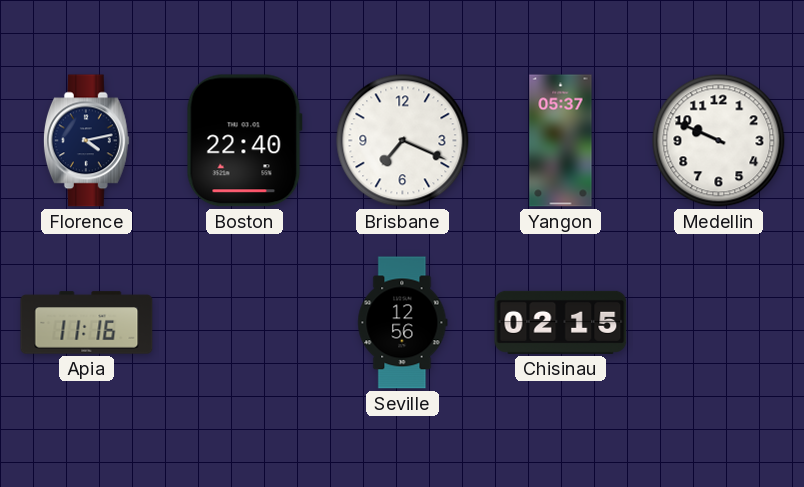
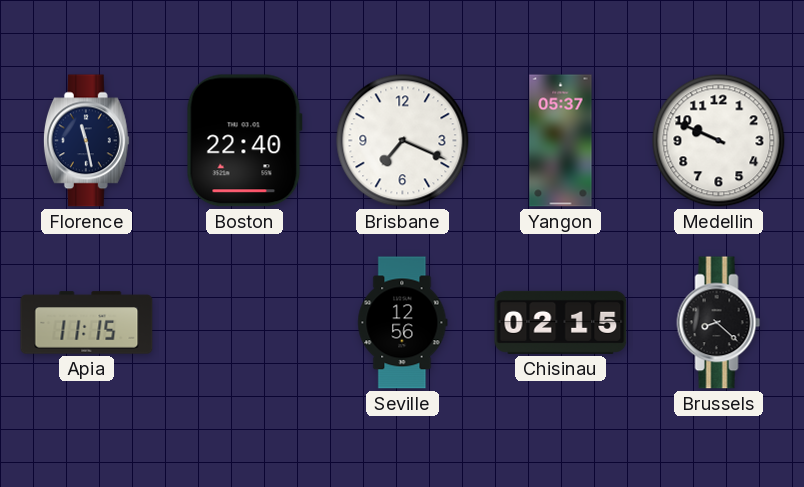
Florence: 4:13 -> 11:28
Apia: 11:16 -> 11:15
Brussels: none -> 8:22
